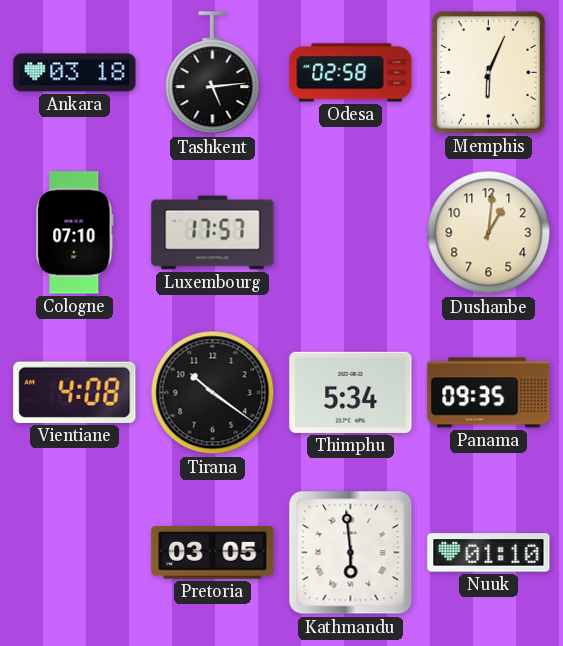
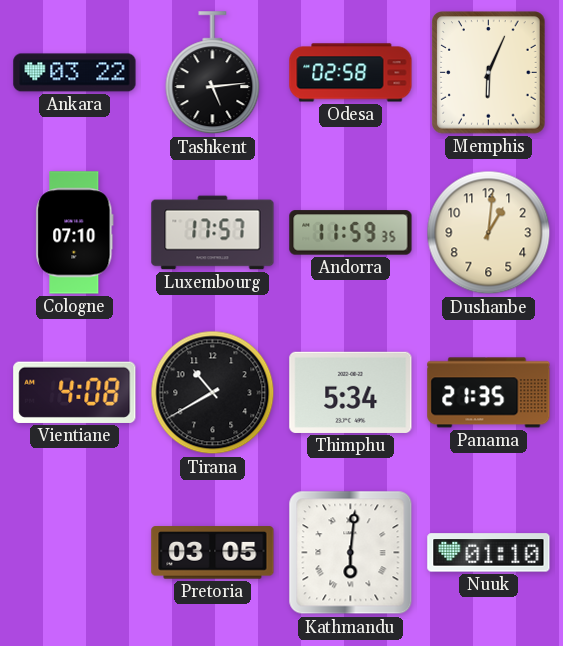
Ankara: 03:18 -> 03:22
Andorra: none -> 11:59
Tirana: 10:21 -> 10:40
Panama: 09:35 -> 21:35
Kathmandu: 5:59 -> 6:01
